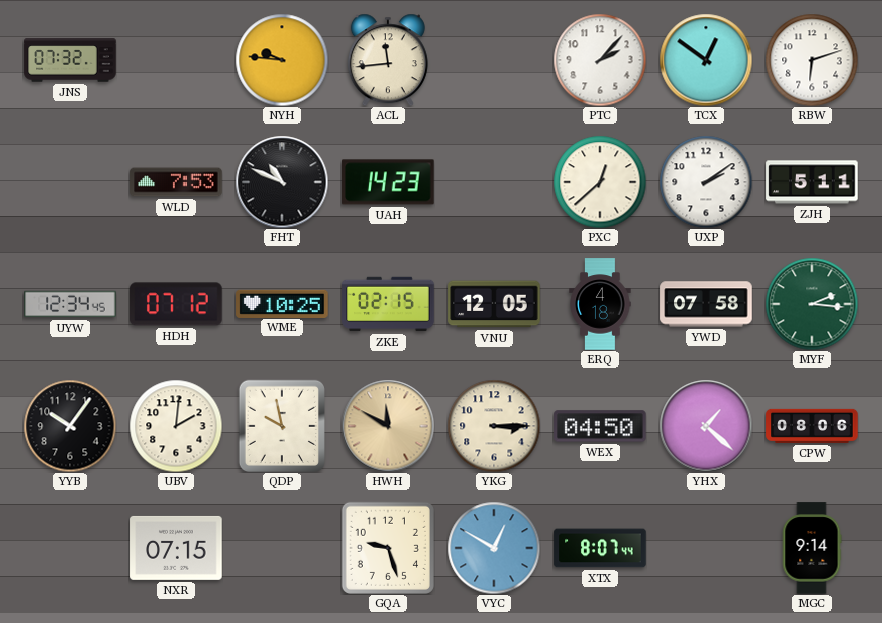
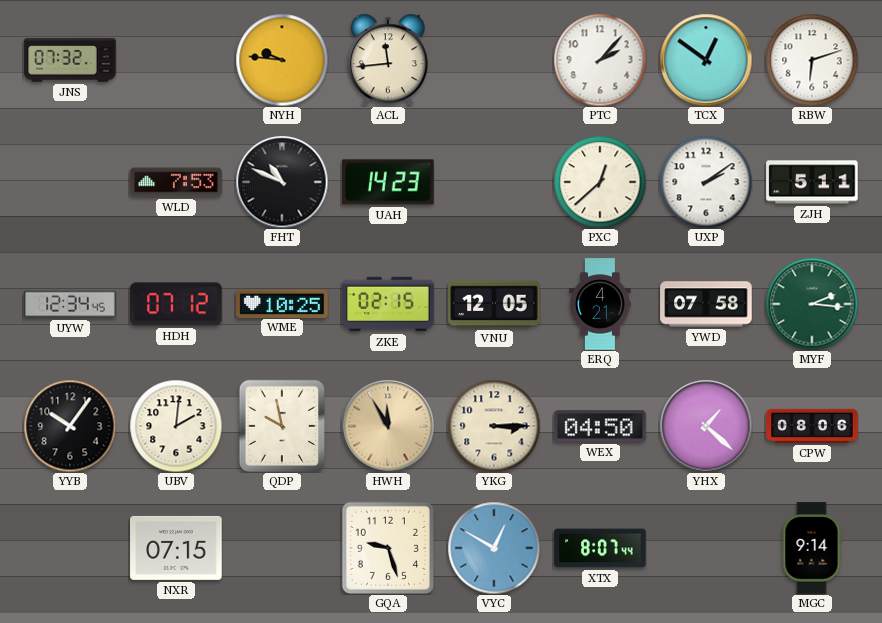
ERQ: 4:18 -> 4:21
HWH: 11:50 -> 11:55
